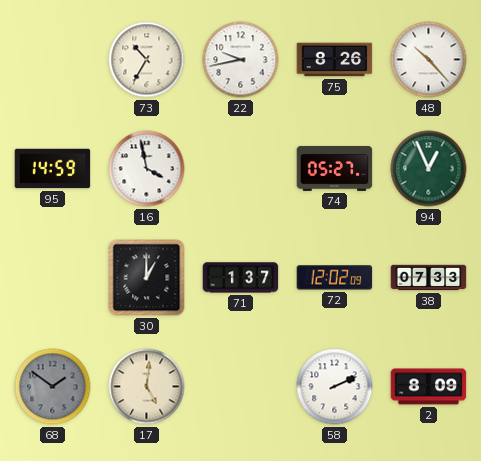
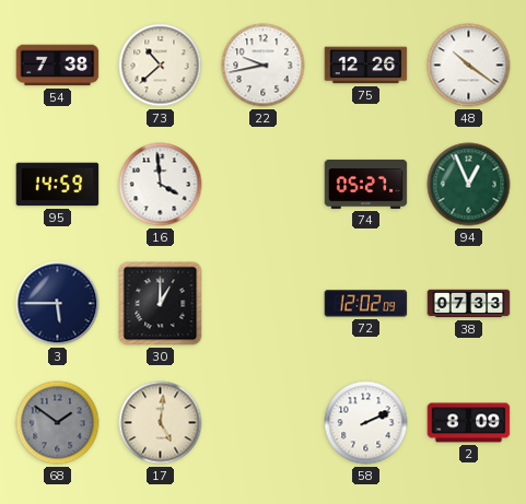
54: none -> 7:38
73: 10:35 -> 10:38
75: 8:26 -> 12:26
48: 10:23 -> 10:21
16: 3:58 -> 3:59
3: none -> 5:45
71: 1:37 -> none
